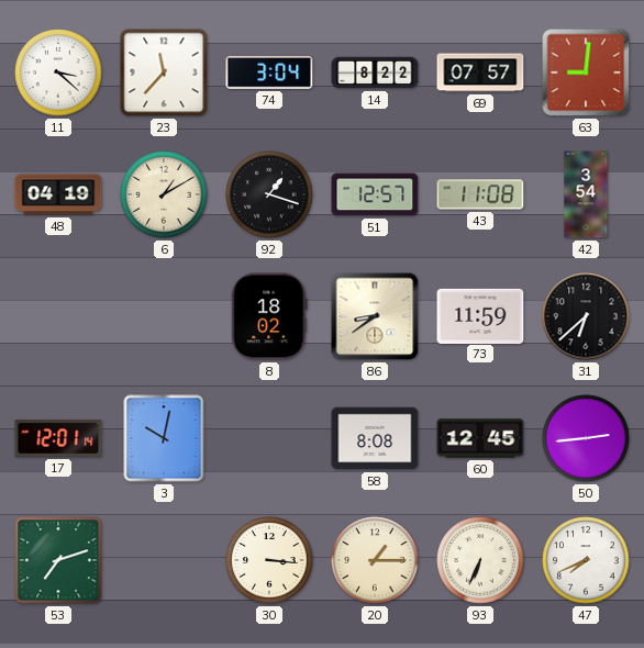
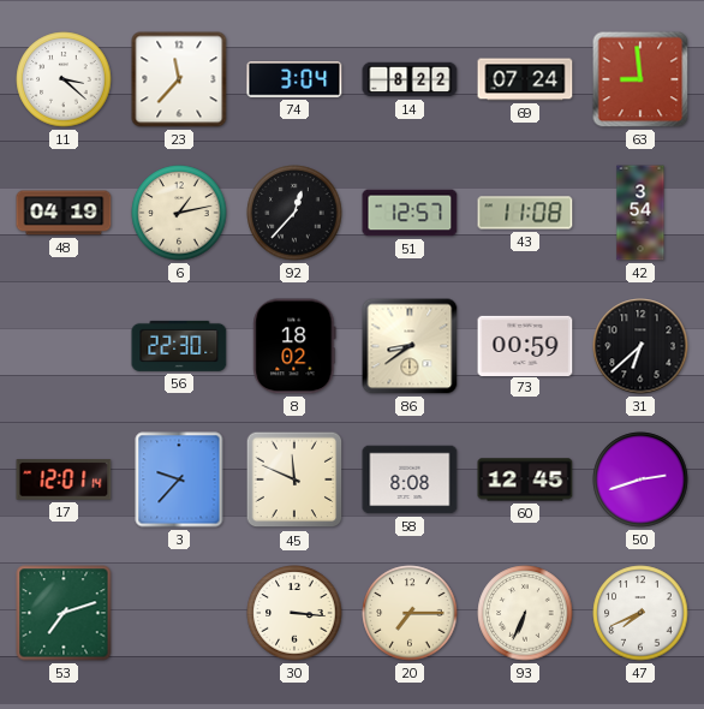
69: 07:57 -> 07:24
63: 9:01 -> 8:59
6: 1:10 -> 1:13
92: 1:18 -> 12:37
56: none -> 22:30
73: 11:59 -> 00:59
3: 10:02 -> 9:37
45: none -> 11:49
50: 2:44 -> 2:42
20: 1:15 -> 7:15
